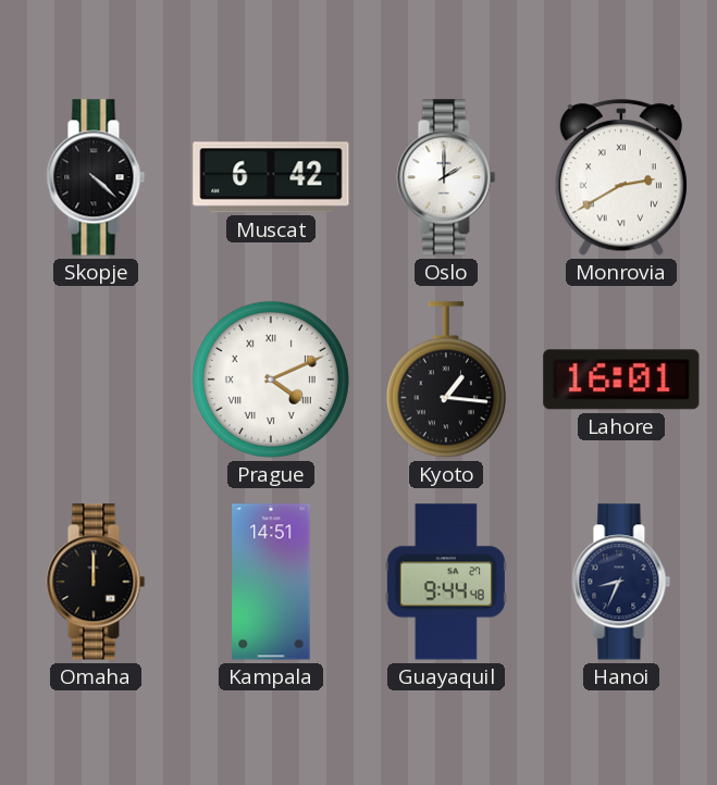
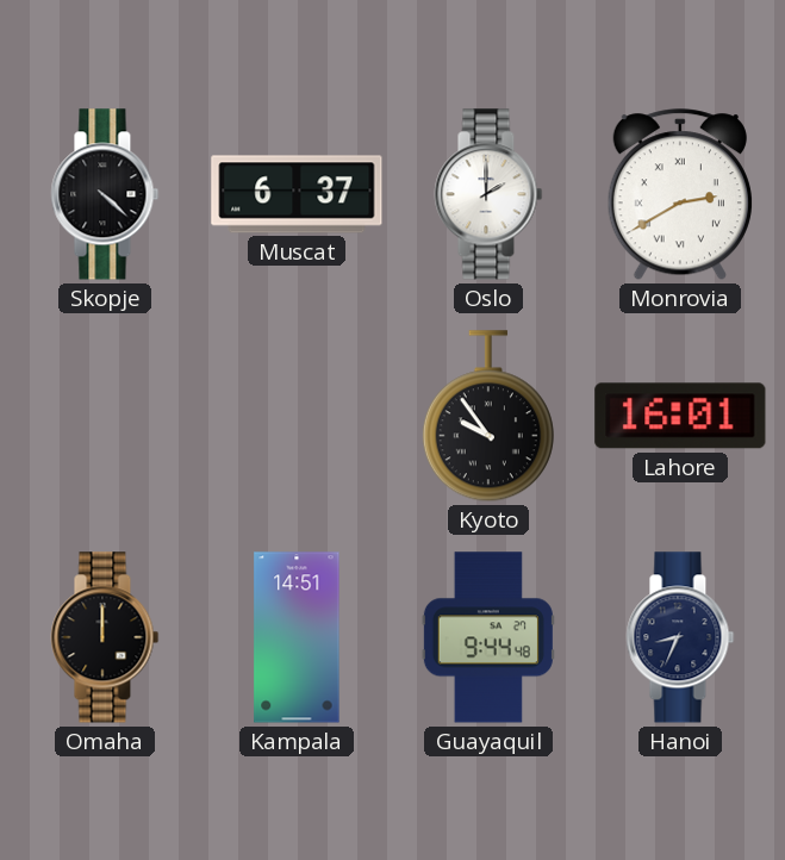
Muscat: 6:42 -> 6:37
Prague: 4:11 -> none
Kyoto: 1:16 -> 9:54
